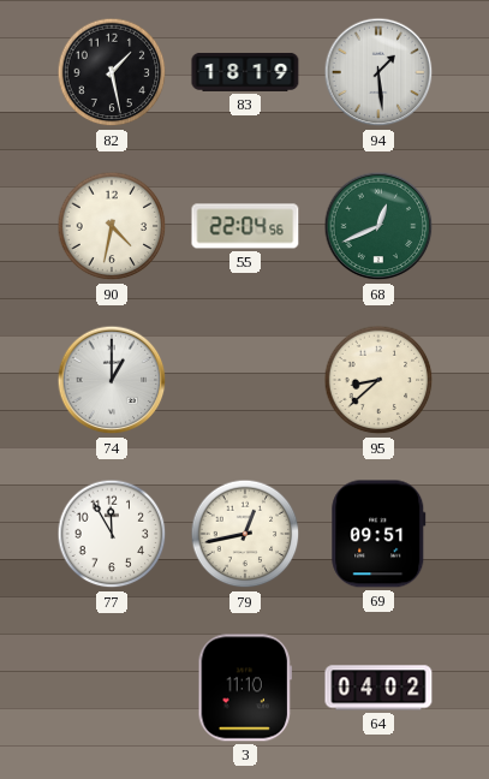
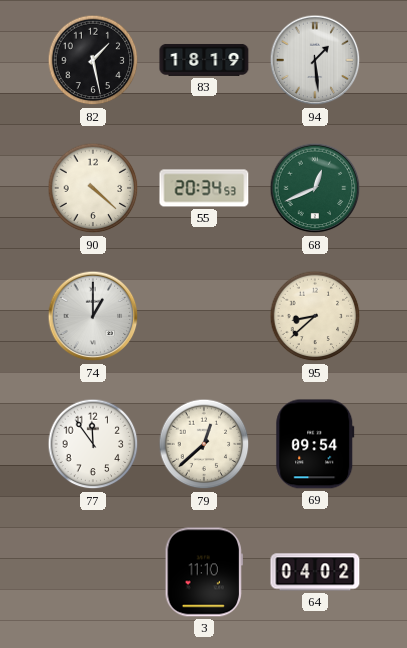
90: 4:32 -> 4:22
55: 22:04 -> 20:34
77: 11:55 -> 11:54
79: 12:43 -> 12:38
69: 09:51 -> 09:54
